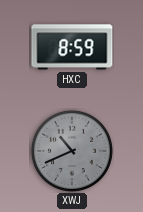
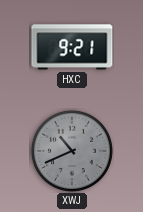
HXC: 8:59 -> 9:21
